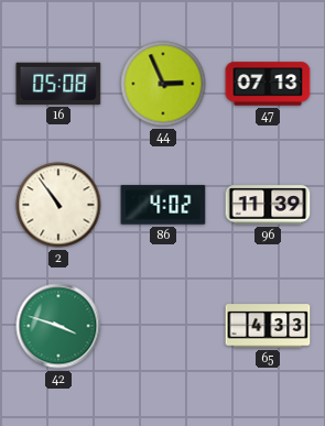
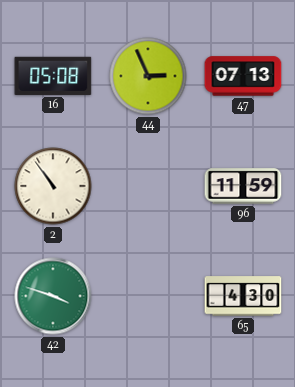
86: 4:02 -> none
96: 11:39 -> 11:59
65: 4:33 -> 4:30
